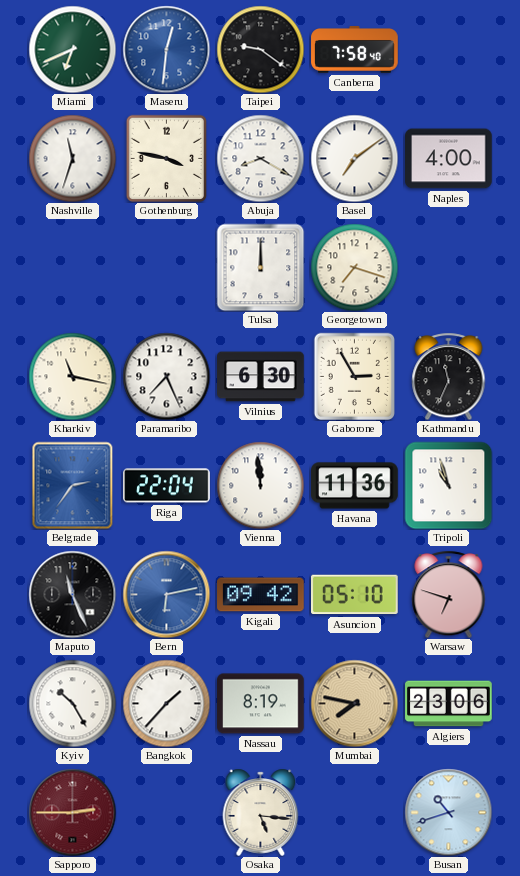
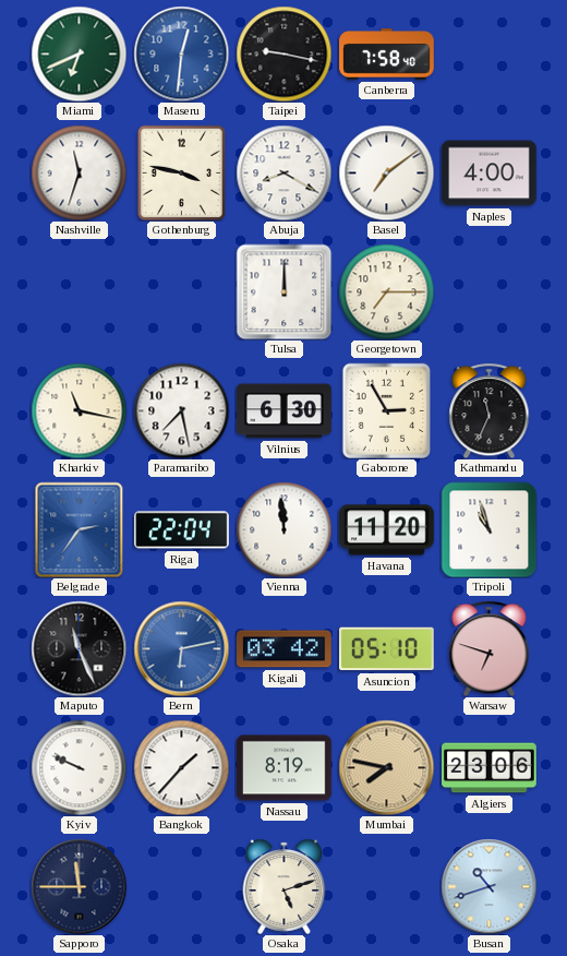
Taipei: 9:21 -> 9:17
Georgetown: 7:18 -> 7:15
Paramaribo: 7:26 -> 7:28
Havana: 11:36 -> 11:20
Kigali: 09:42 -> 03:42
Kyiv: 10:25 -> 9:49
Sapporo: 2:45 -> 11:45
Sapporo dial: burgundy -> navy
Osaka: 5:16 -> 5:12
